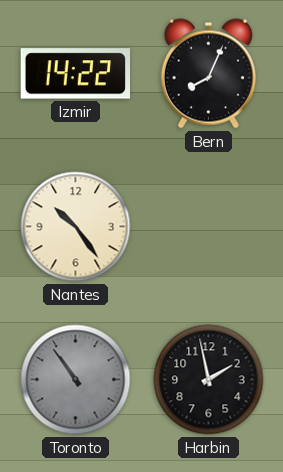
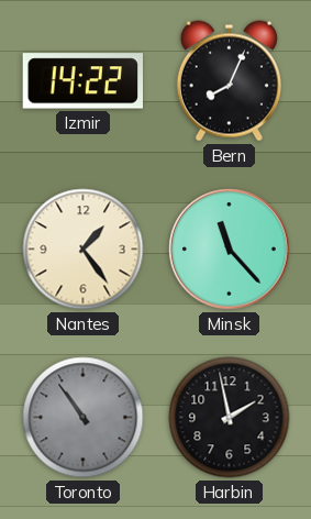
Nantes: 10:24 -> 1:24
Minsk: none -> 11:23
